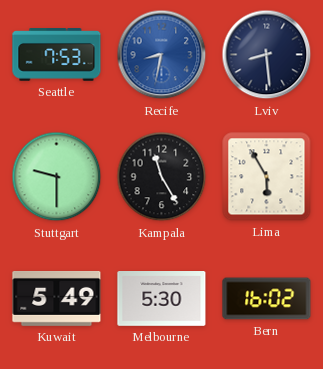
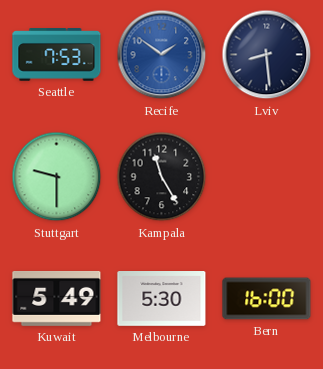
Recife: 8:32 -> 1:51
Lima: 5:55 -> none
Bern: 16:02 -> 16:00
